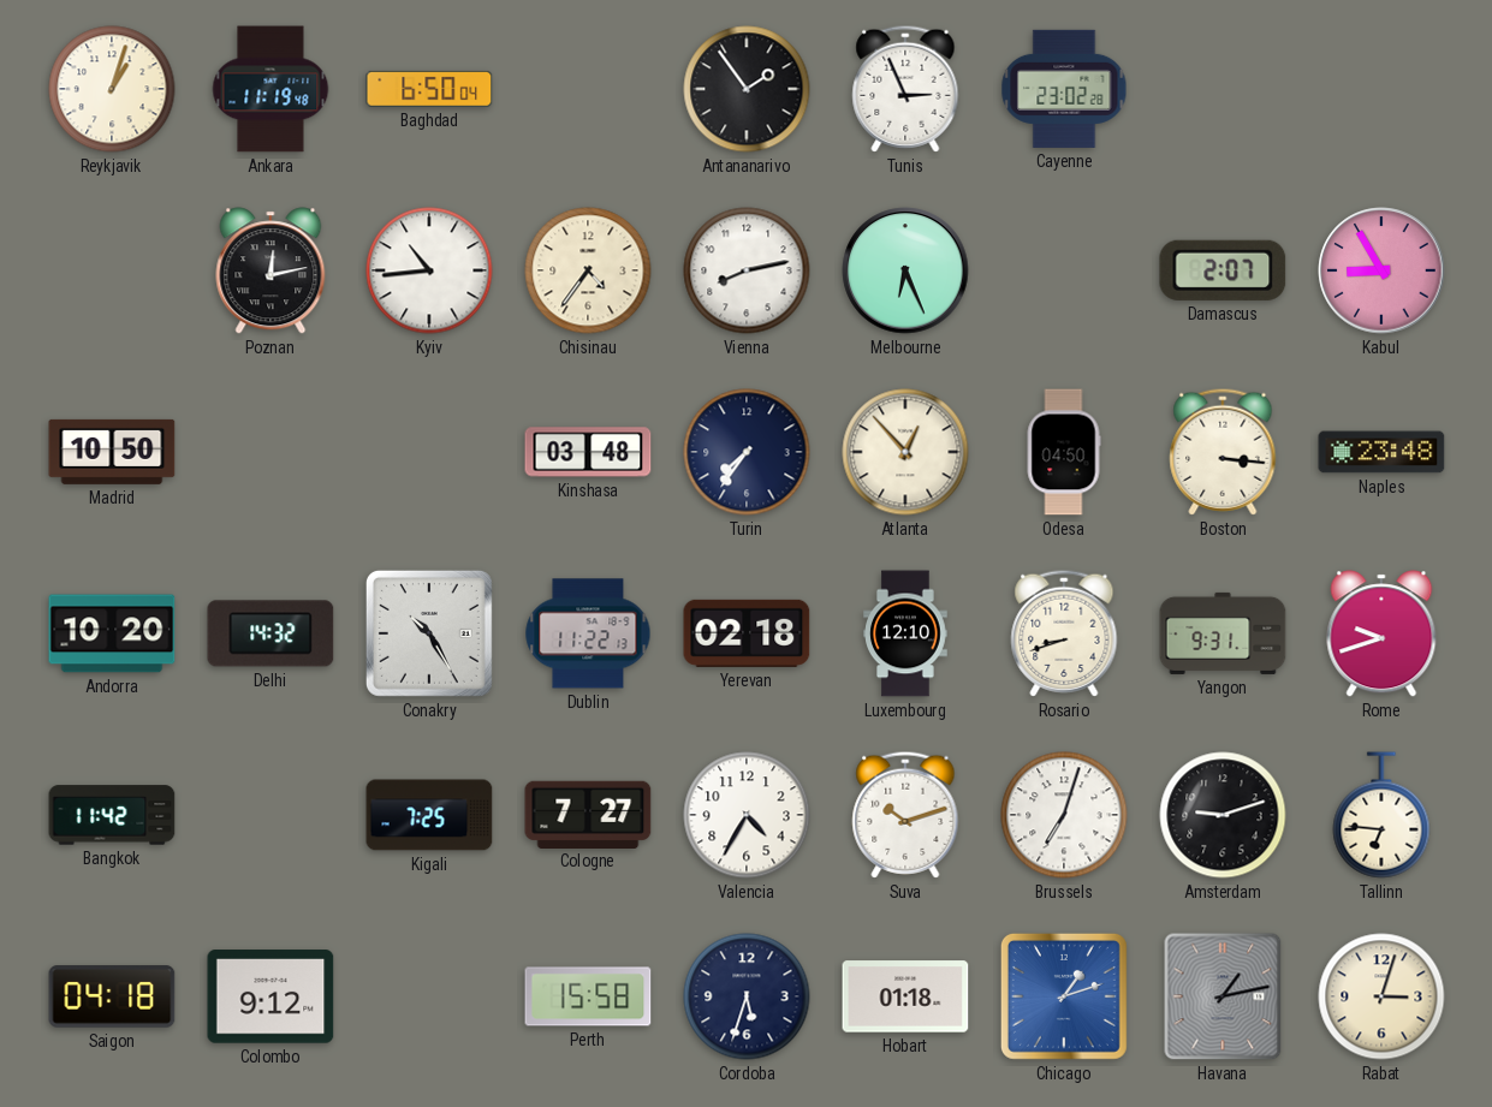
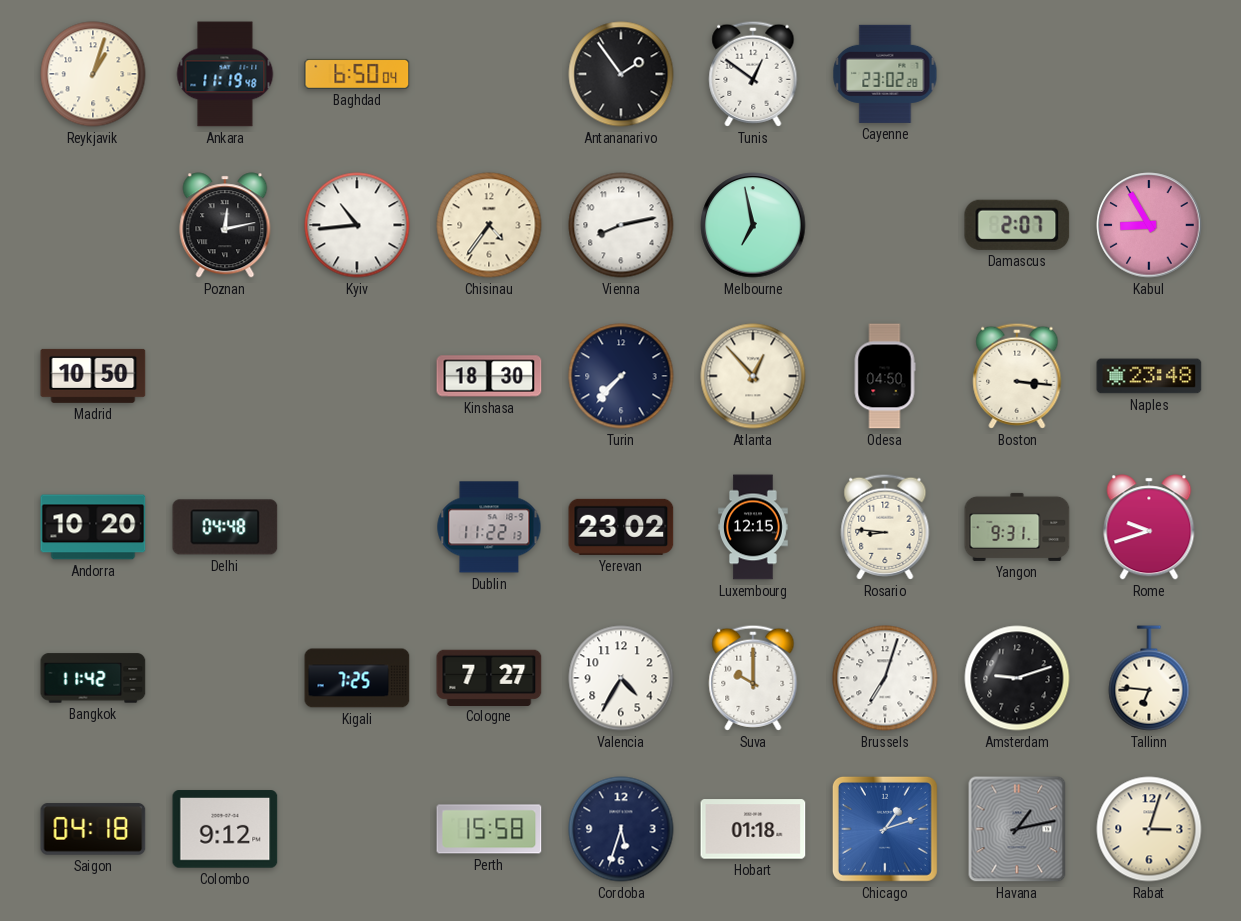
Tunis: 2:56 -> 12:51
Melbourne: 6:26 -> 6:58
Kinshasa: 03:48 -> 18:30
Turin: 7:36 -> 7:37
Delhi: 14:32 -> 04:48
Conakry: 10:25 -> none
Yerevan: 02:18 -> 23:02
Luxembourg: 12:10 -> 12:15
Rosario: 8:42 -> 8:46
Suva: 10:12 -> 10:00
